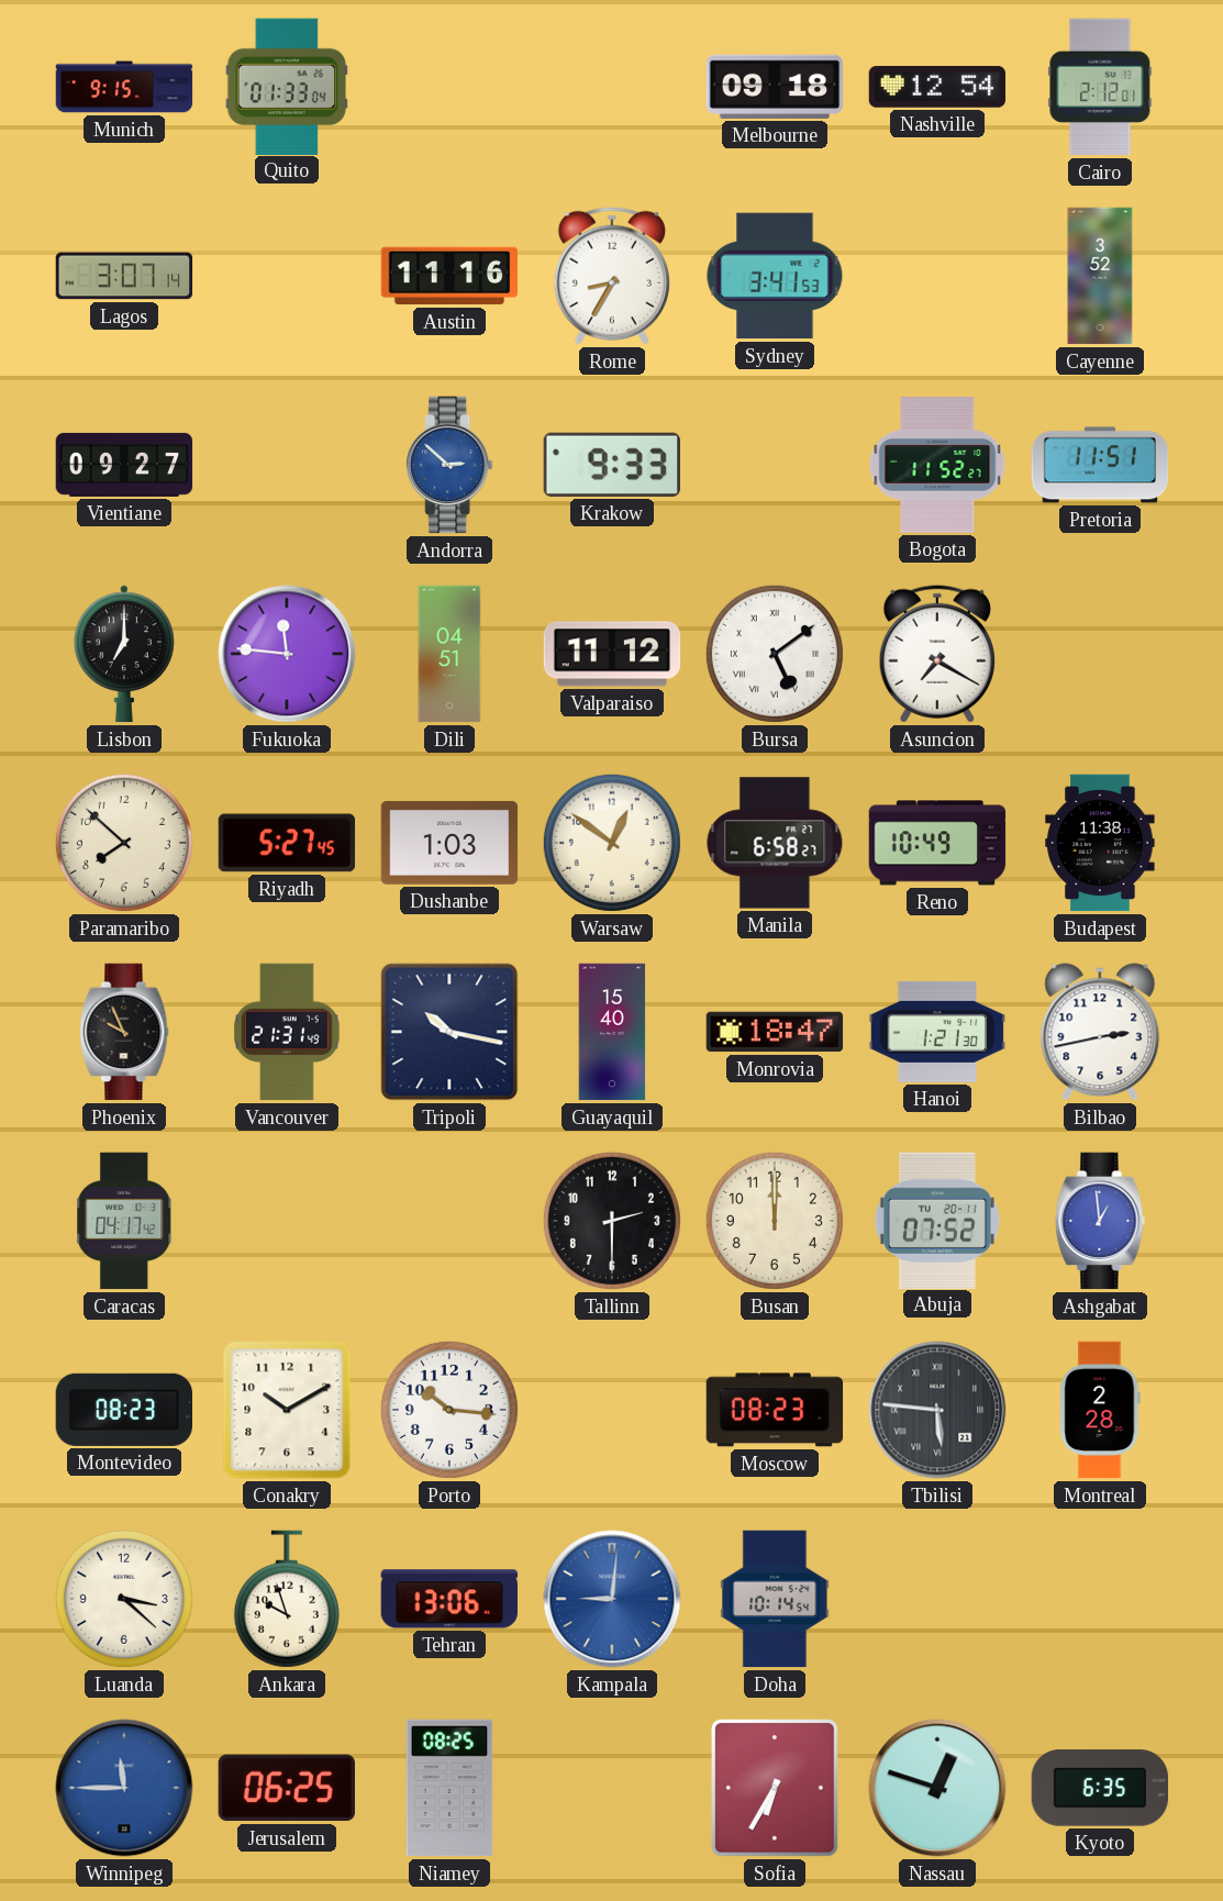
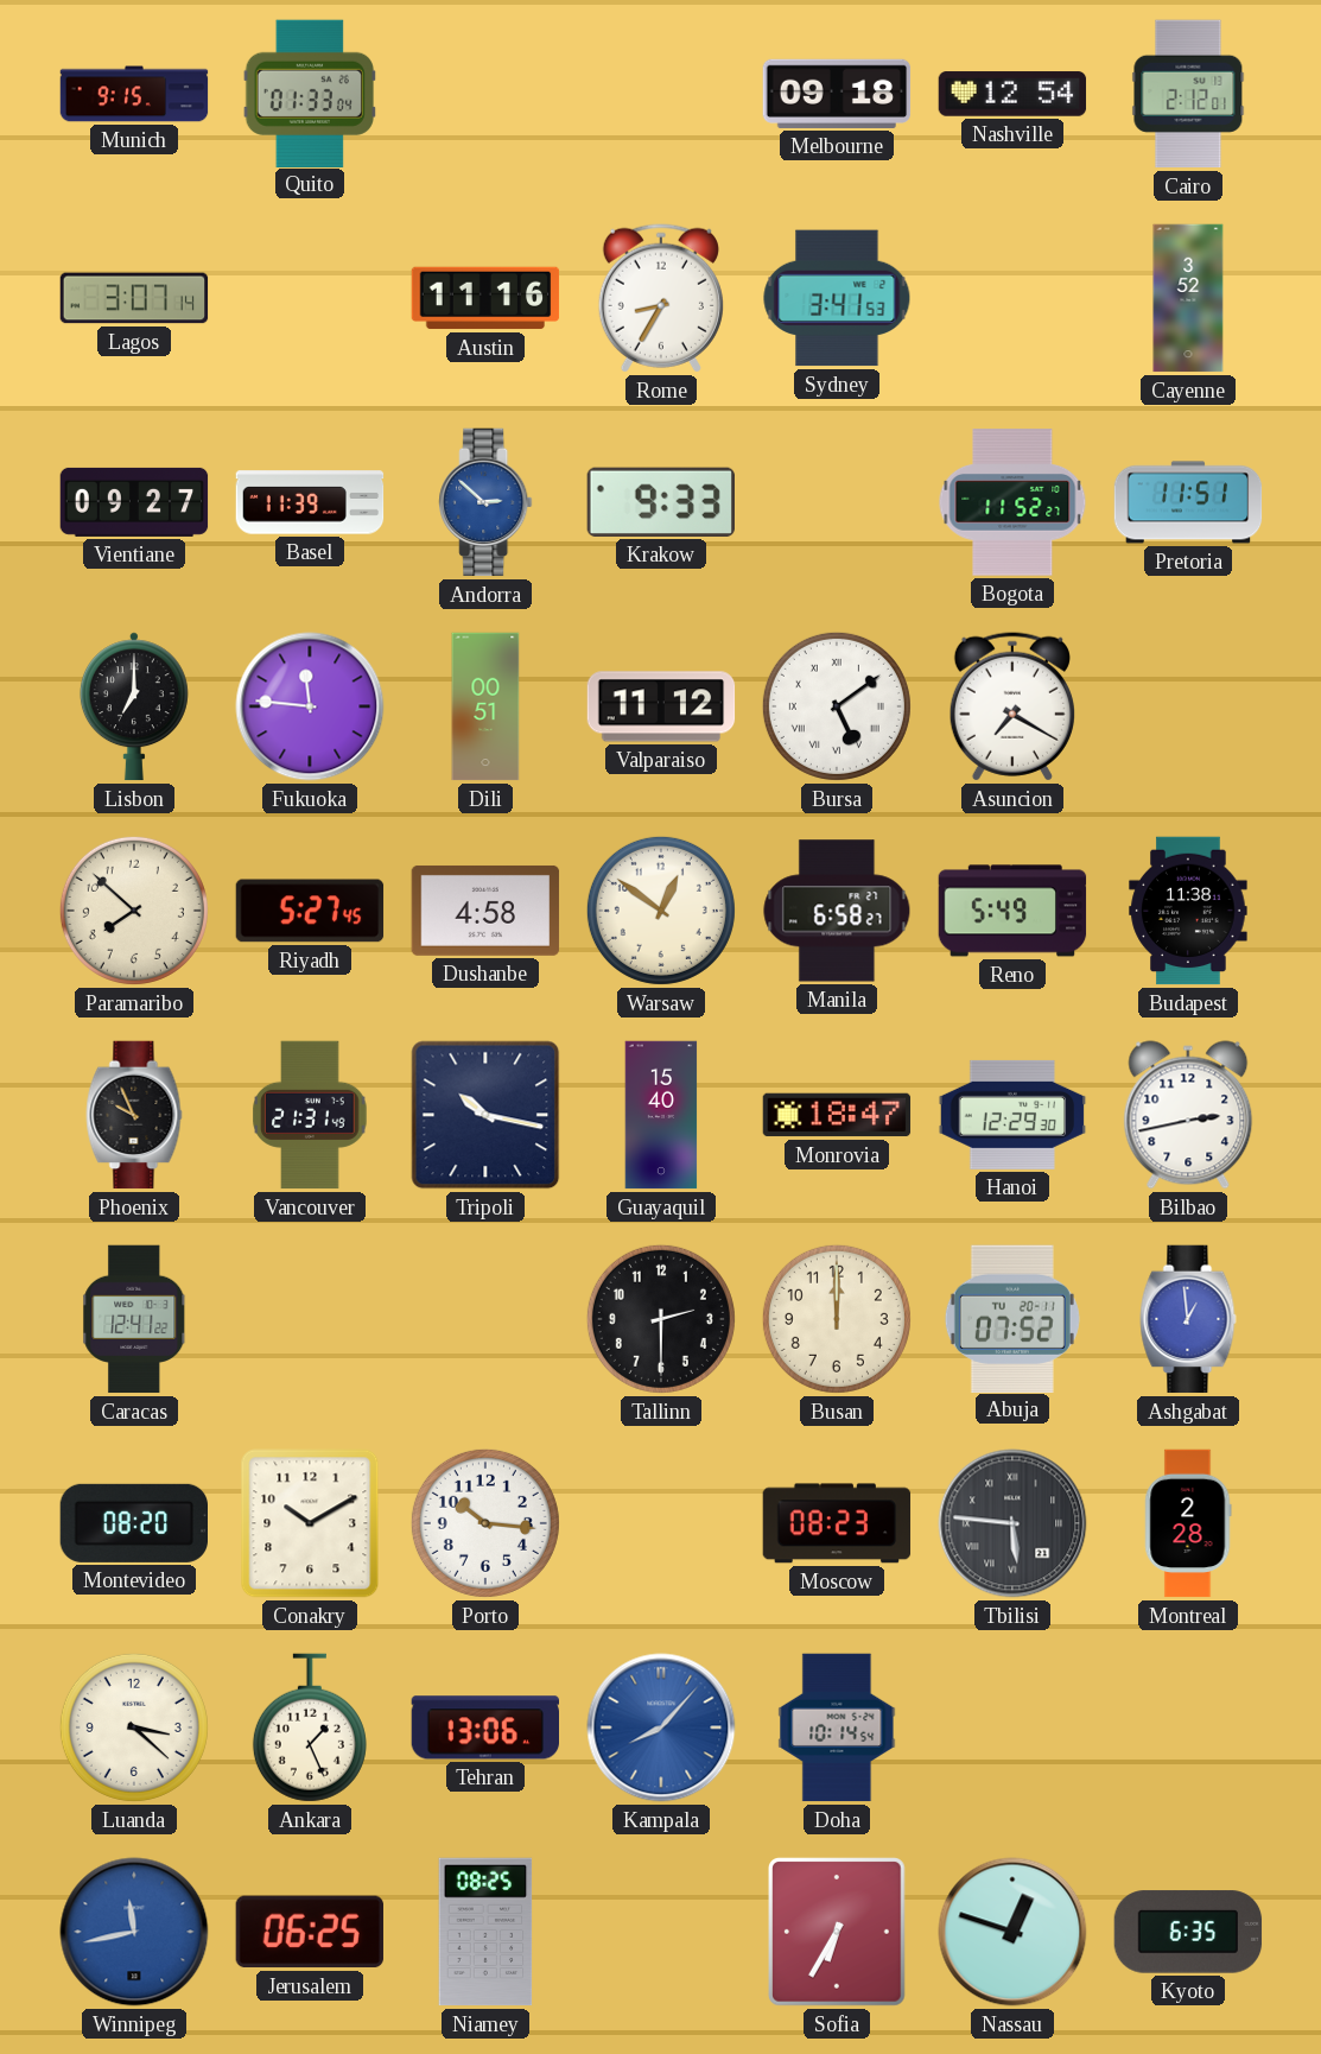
Basel: none -> 11:39
Dili: 04:51 -> 00:51
Dushanbe: 1:03 -> 4:58
Reno: 10:49 -> 5:49
Hanoi: 1:21 -> 12:29
Caracas: 04:17 -> 12:41
Montevideo: 08:23 -> 08:20
Ankara: 9:57 -> 1:26
Kampala: 9:01 -> 8:07
Winnipeg: 11:45 -> 11:43
